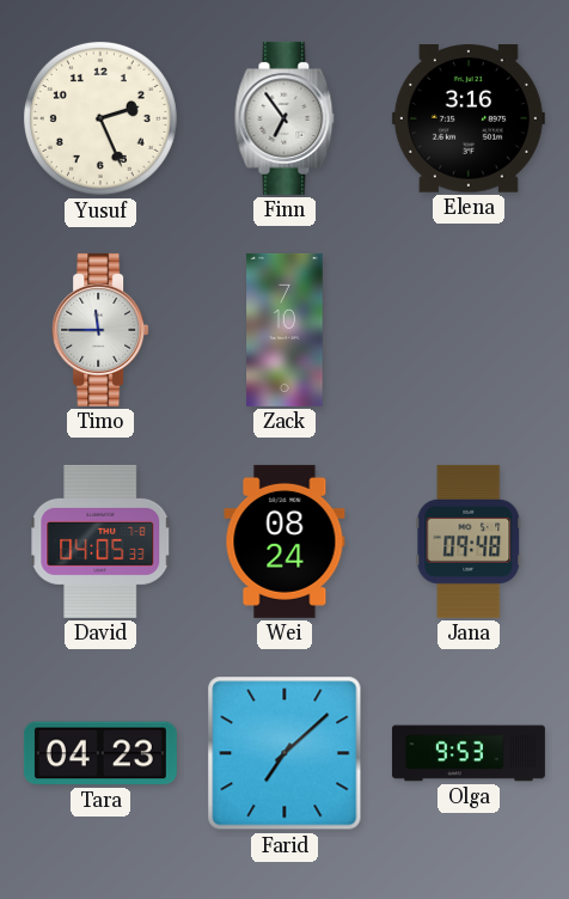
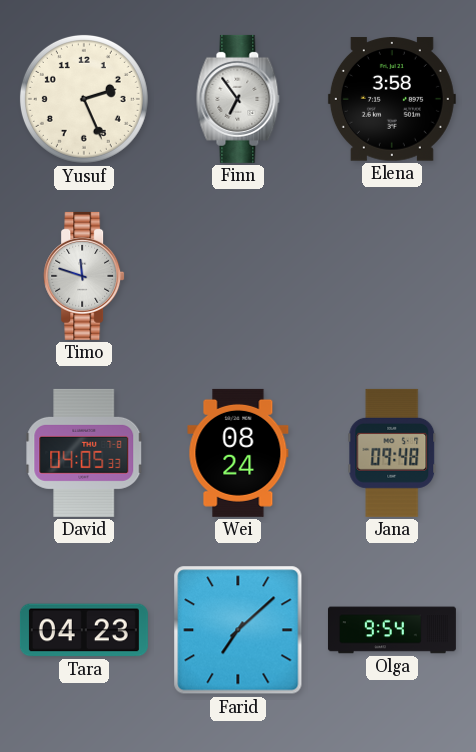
Elena: 3:16 -> 3:58
Timo: 11:45 -> 11:48
Zack: 7:10 -> none
Olga: 9:53 -> 9:54
